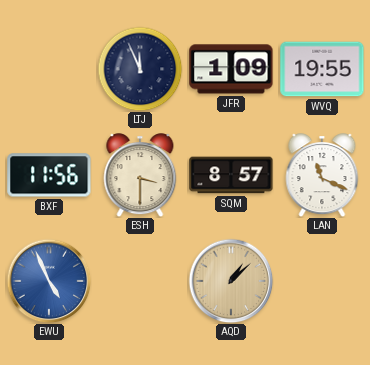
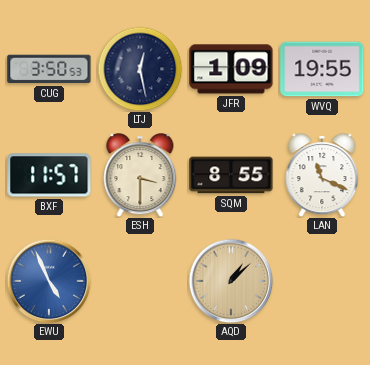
CUG: none -> 3:50
LTJ: 11:56 -> 12:28
BXF: 11:56 -> 11:57
SQM: 8:57 -> 8:55
